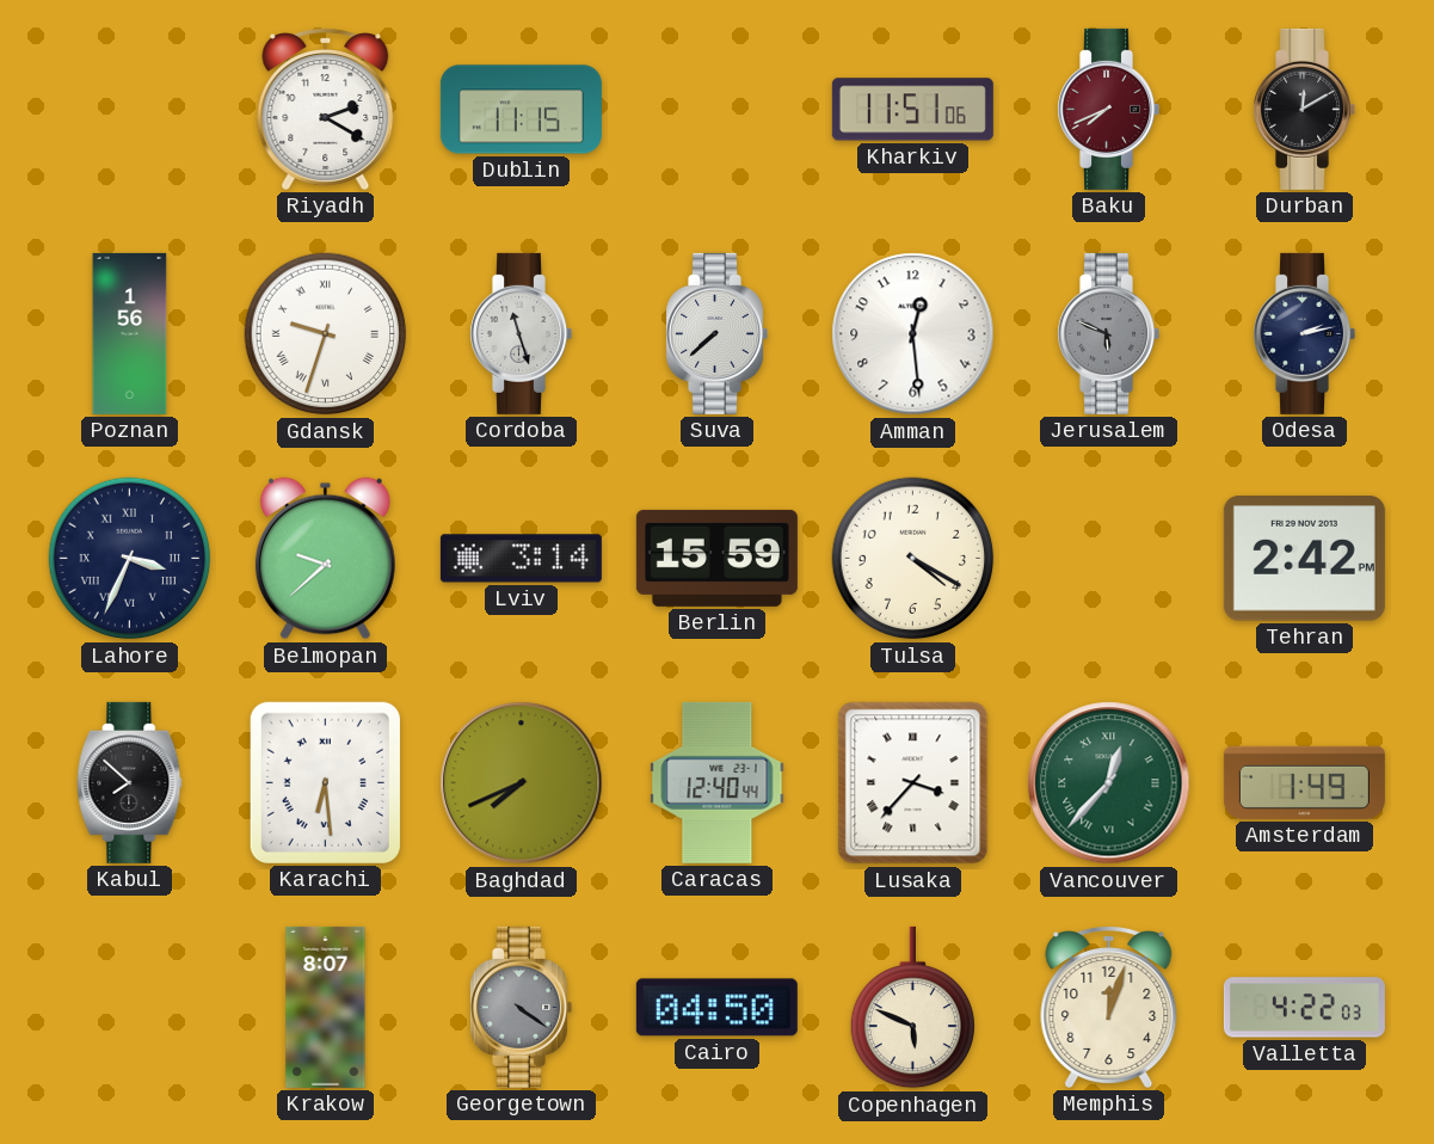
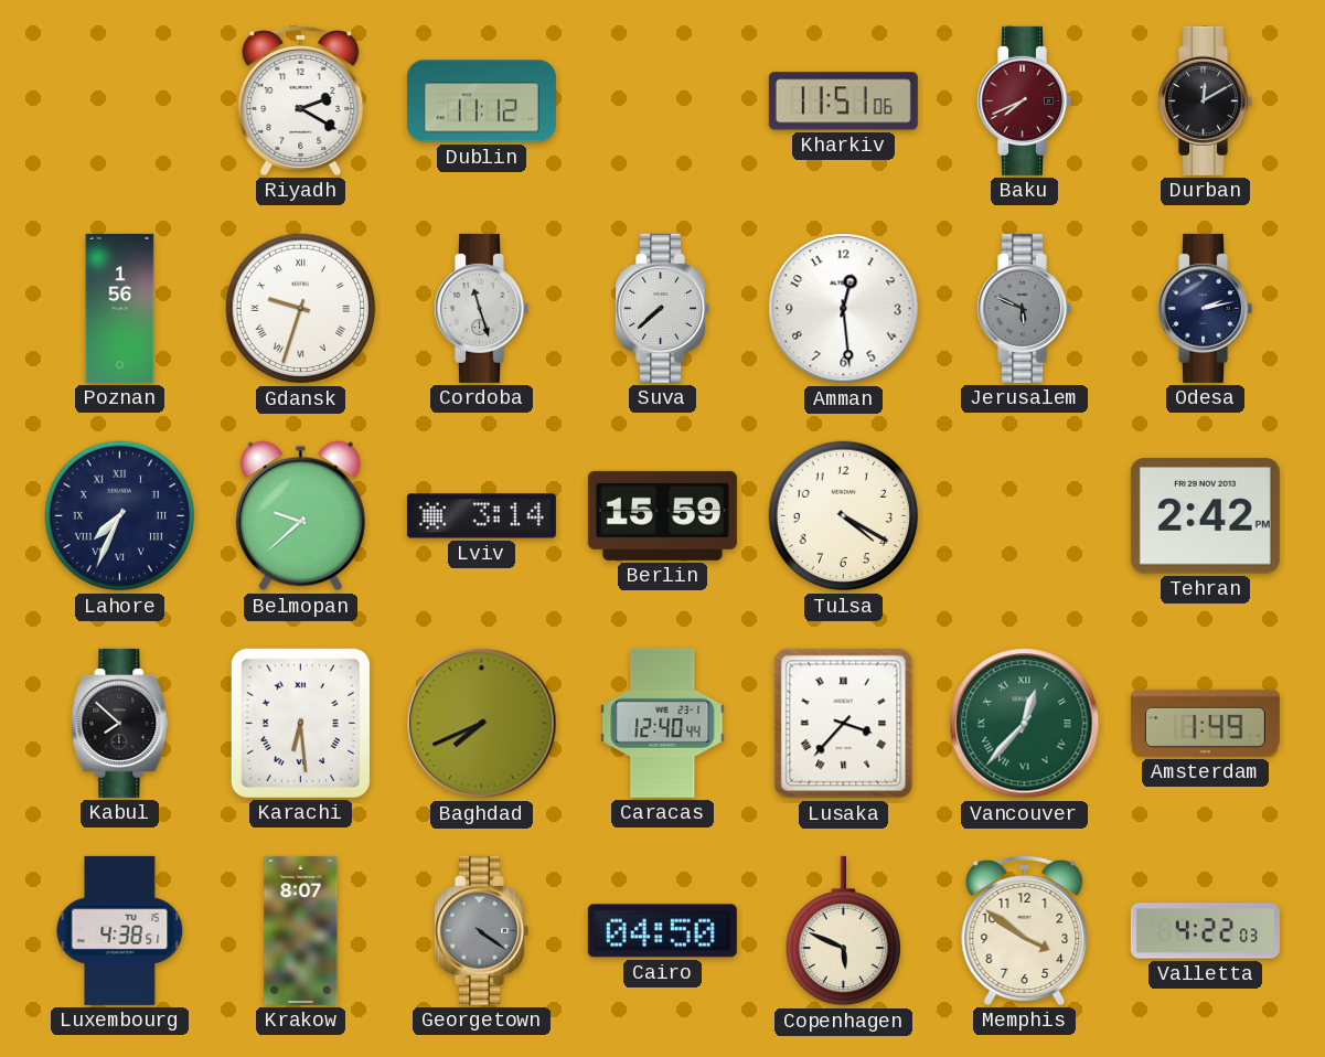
Dublin: 11:15 -> 11:12
Lahore: 3:34 -> 7:34
Luxembourg: none -> 4:38
Memphis: 12:03 -> 3:51
